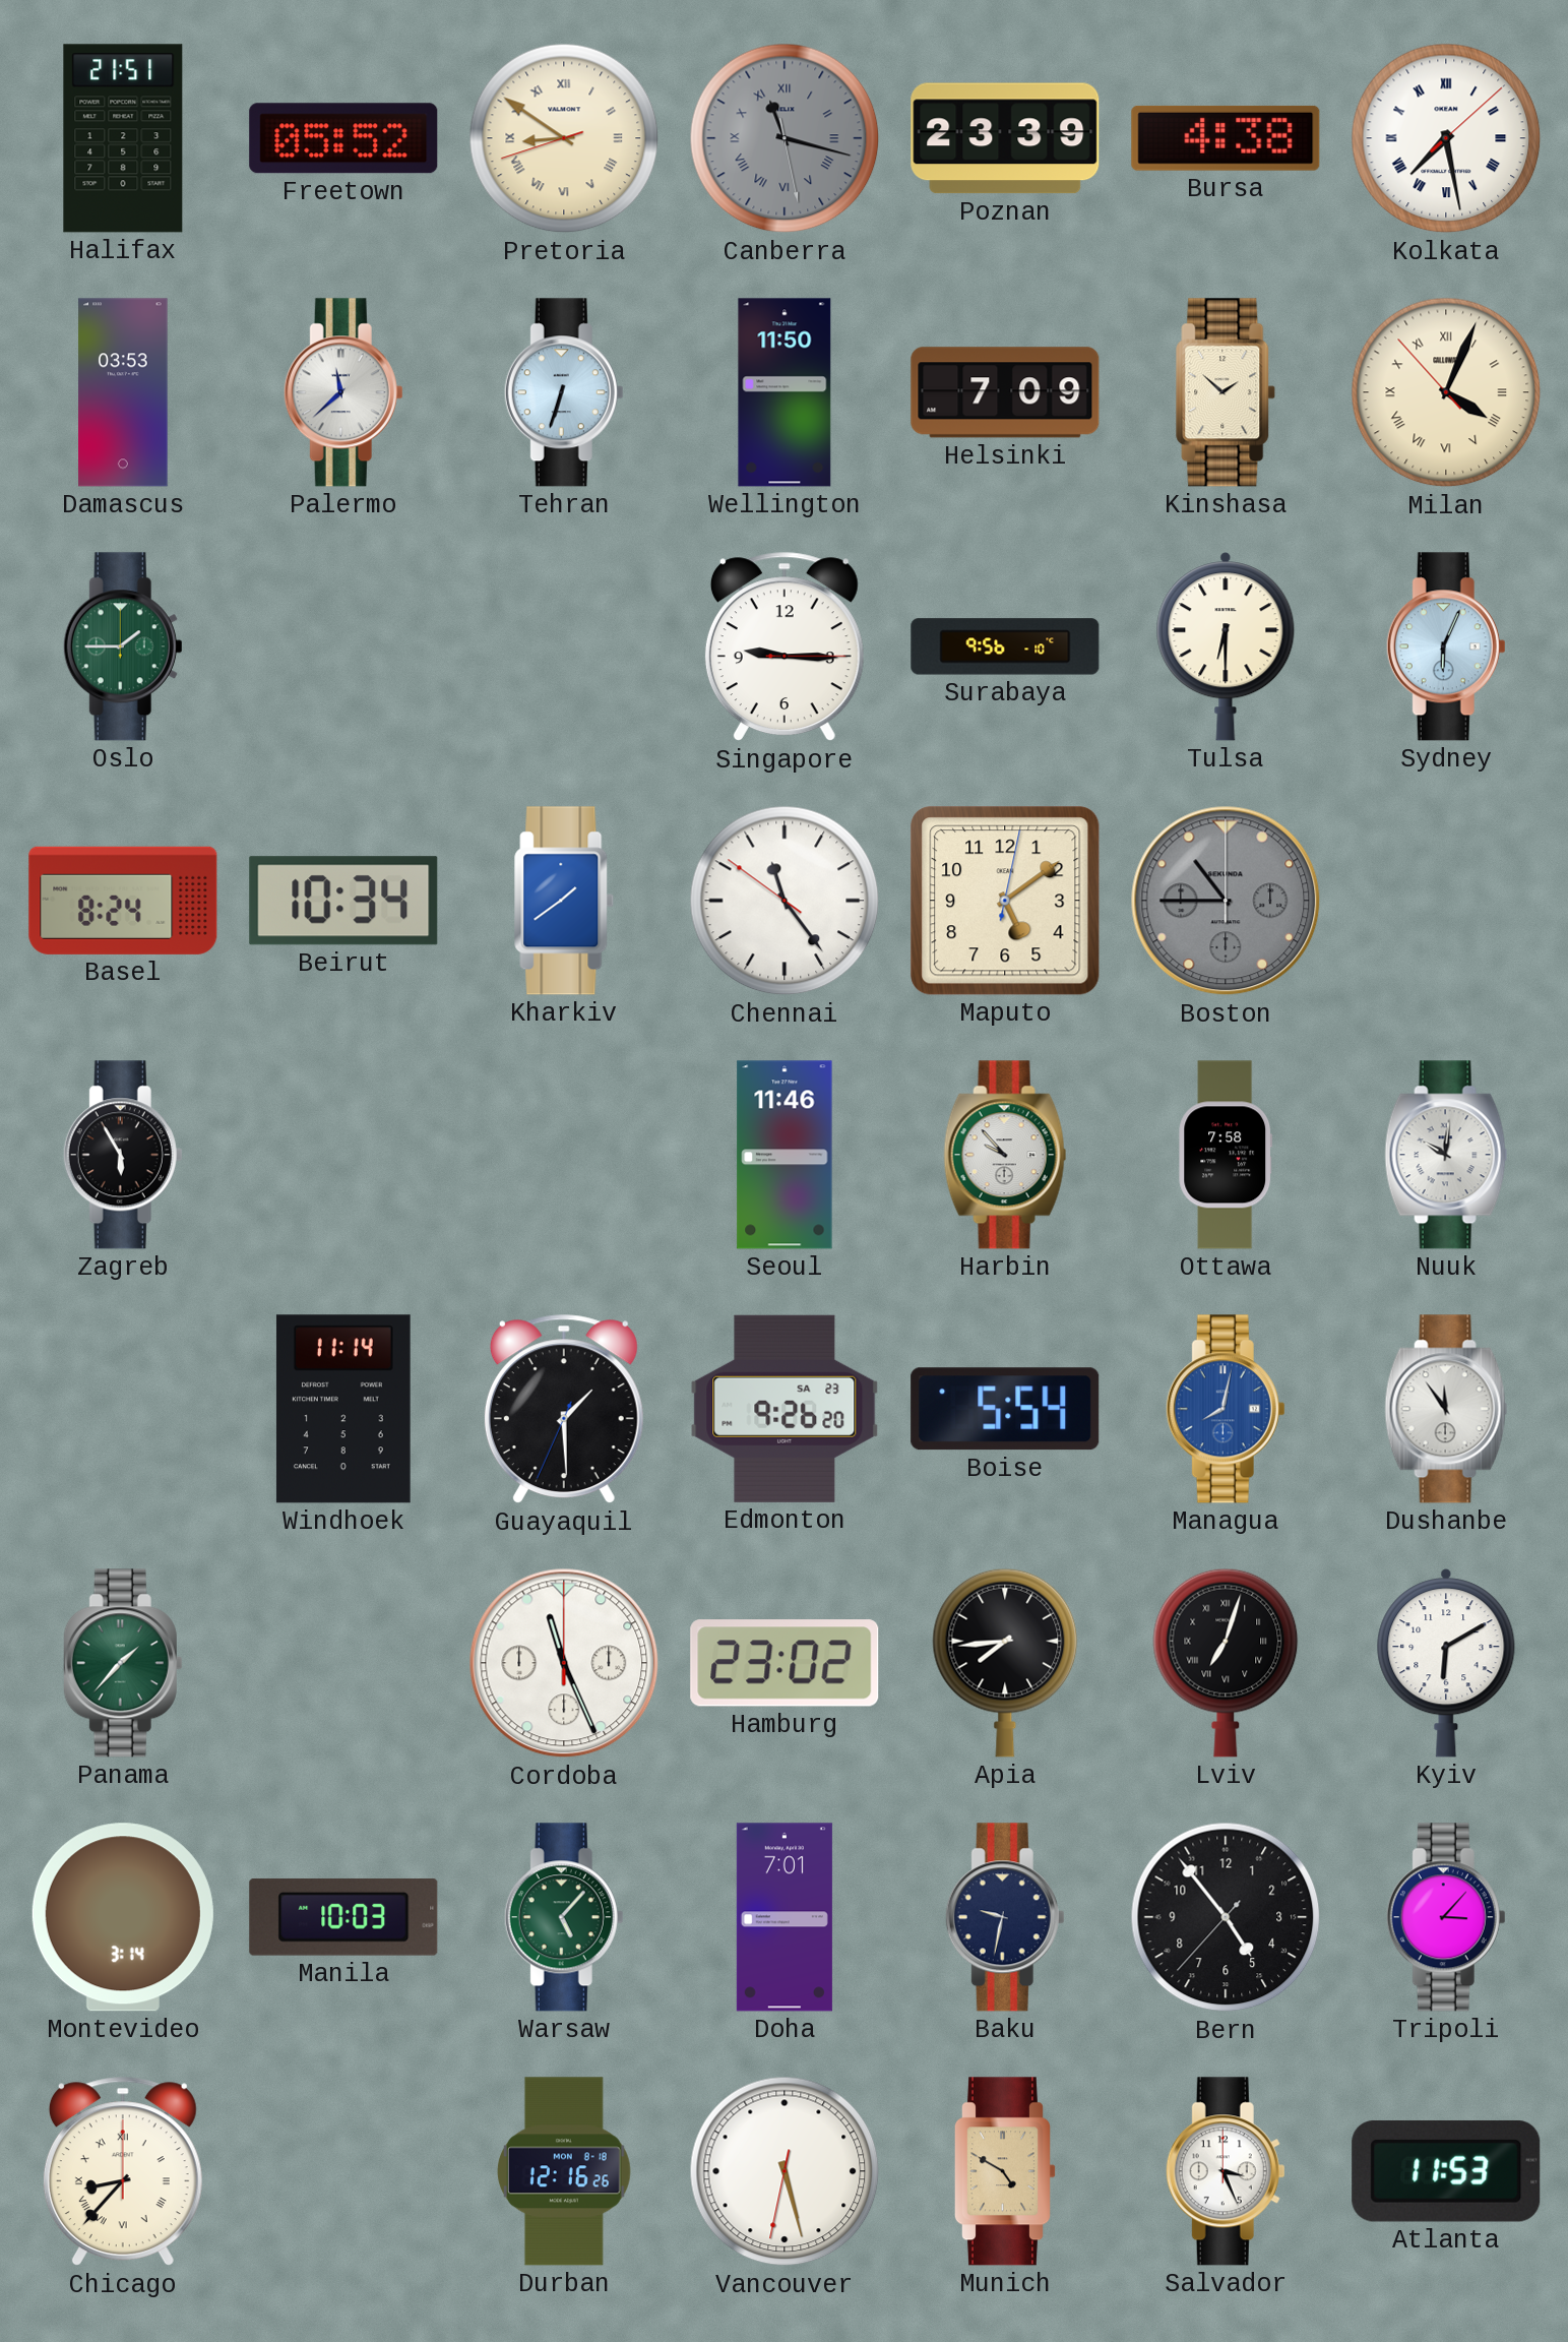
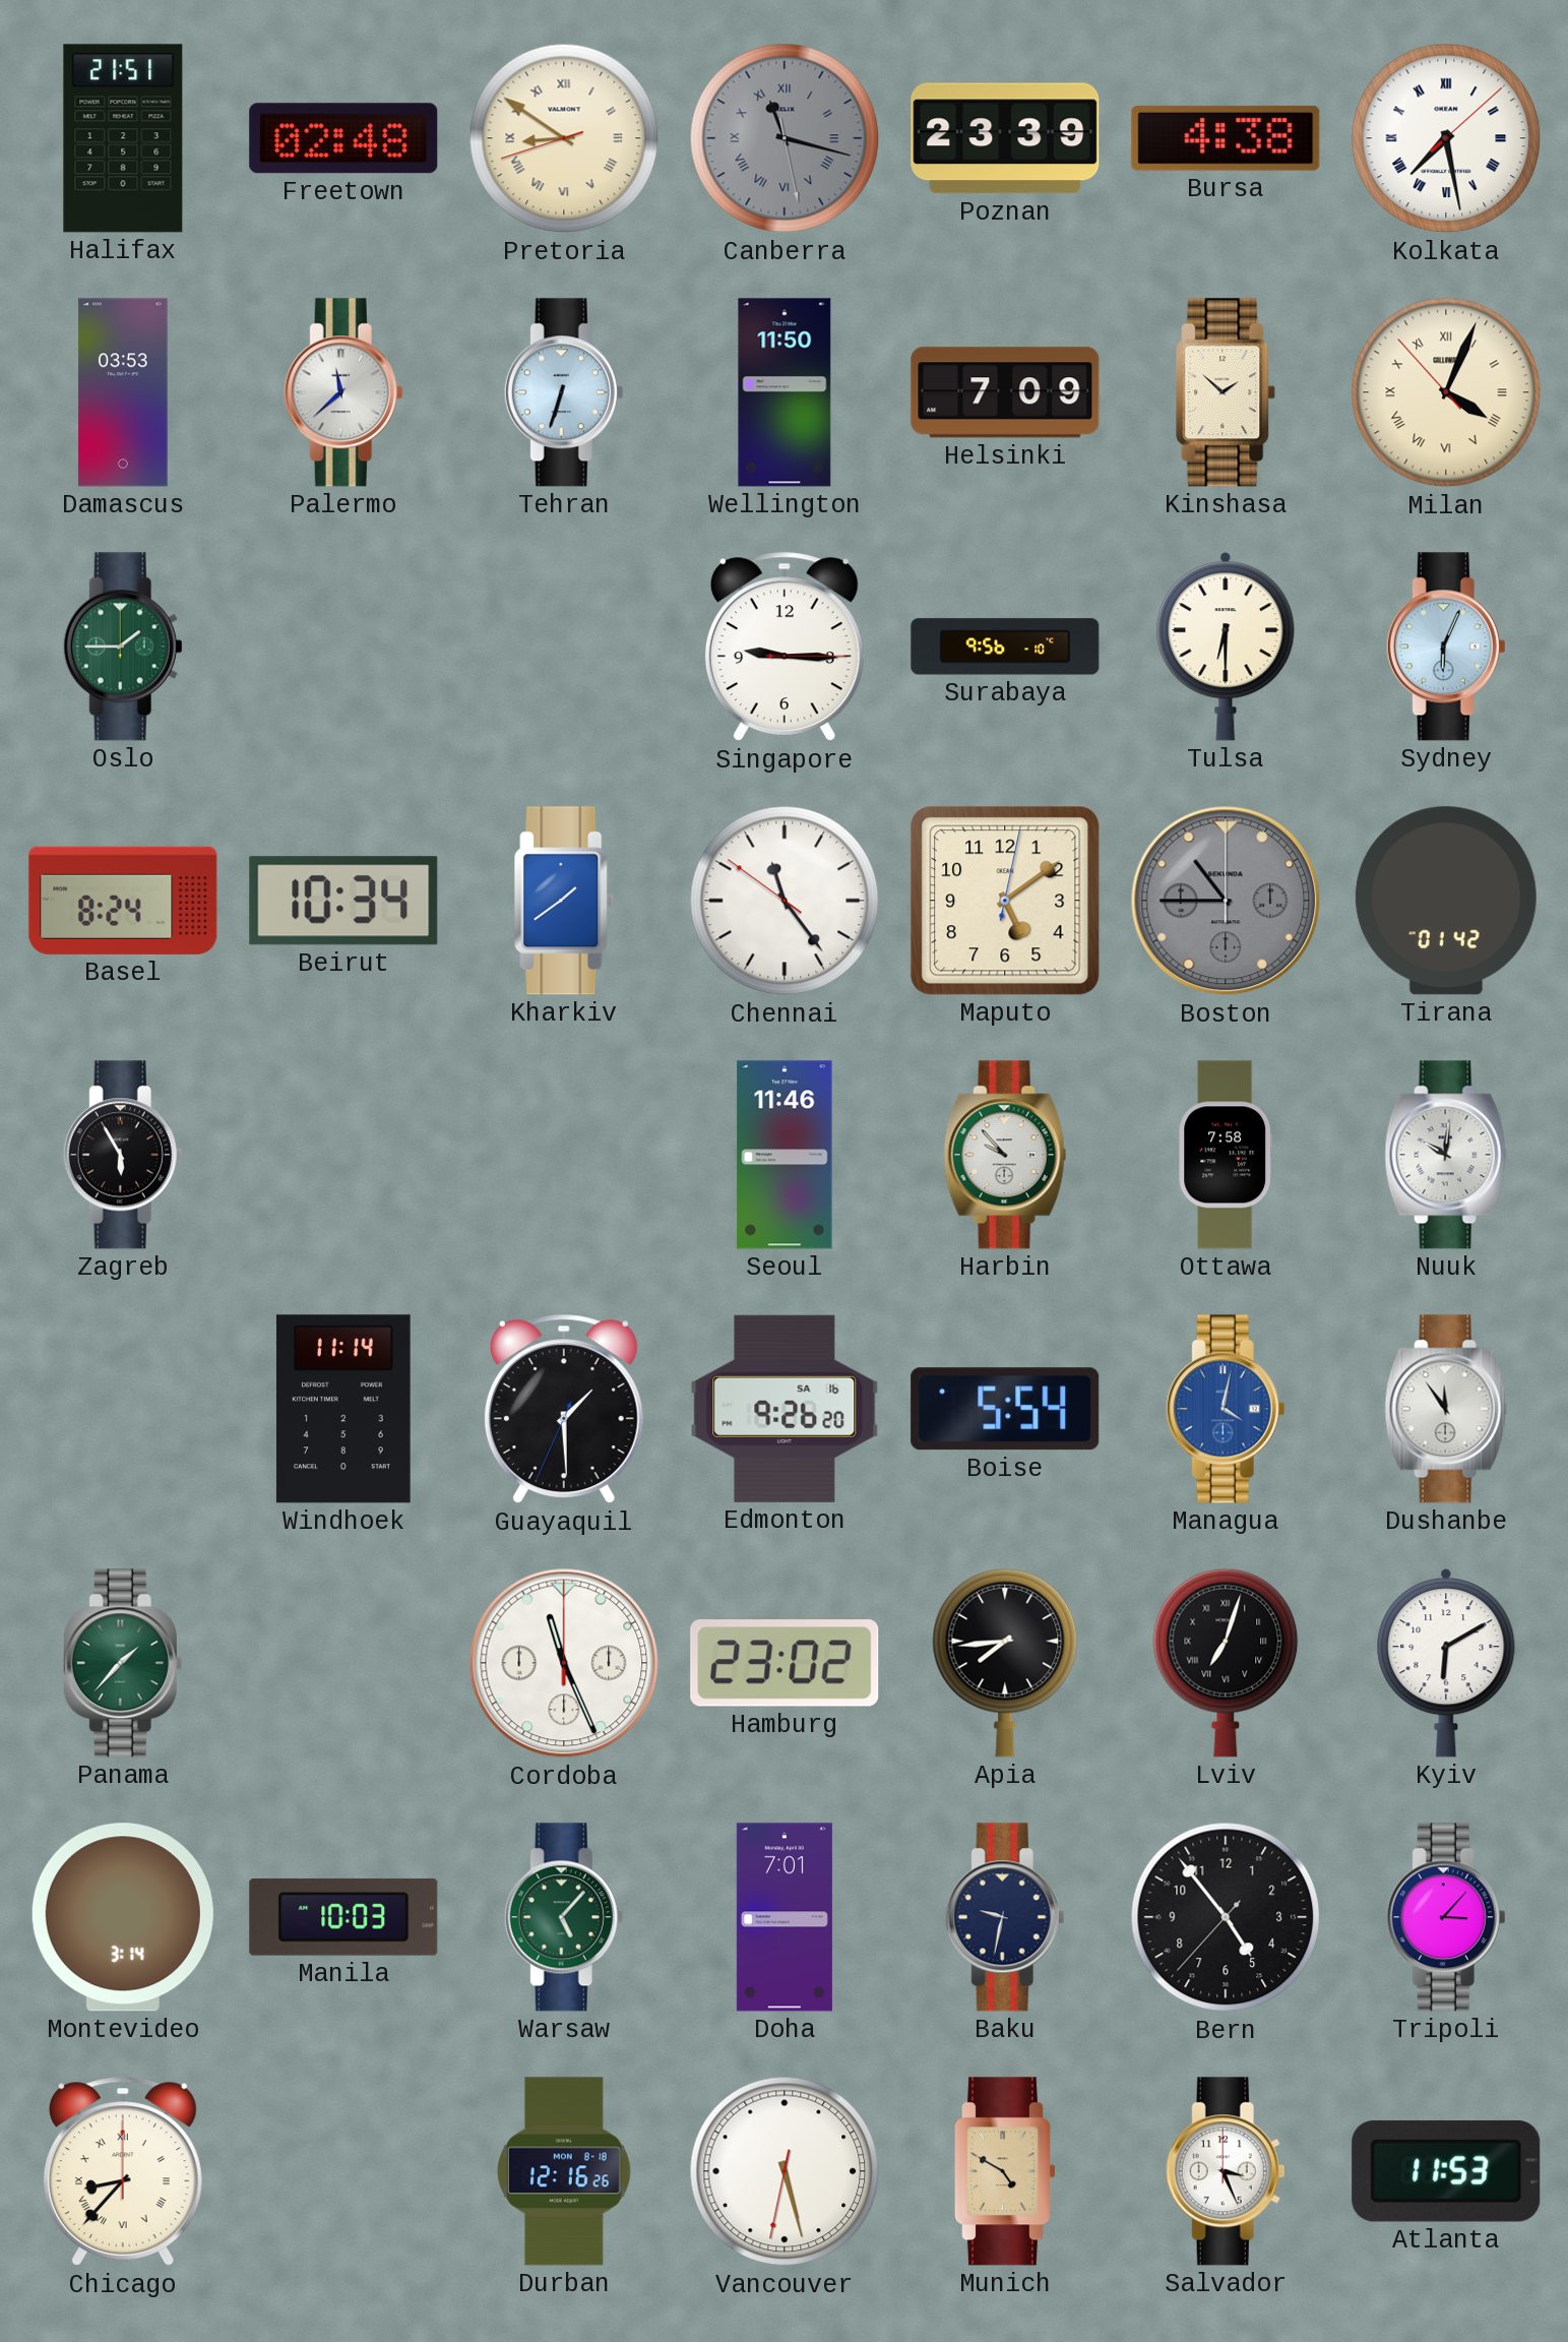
Freetown: 05:52 -> 02:48
Tirana: none -> 01:42
Edmonton date: SA 23 -> SA 16
Managua: 8:02 -> 4:02
